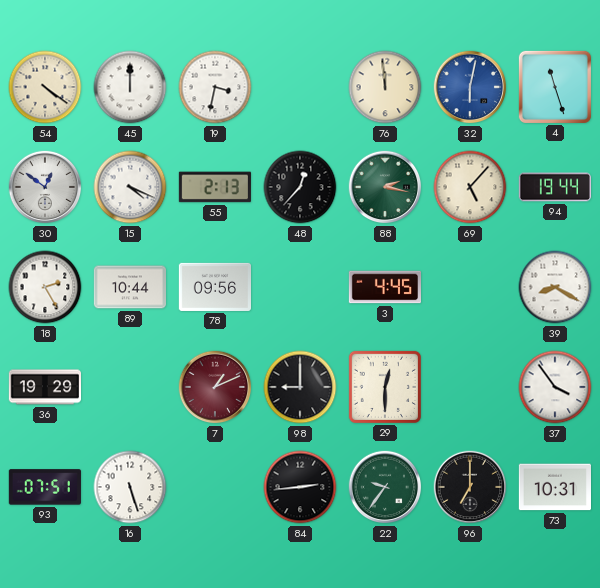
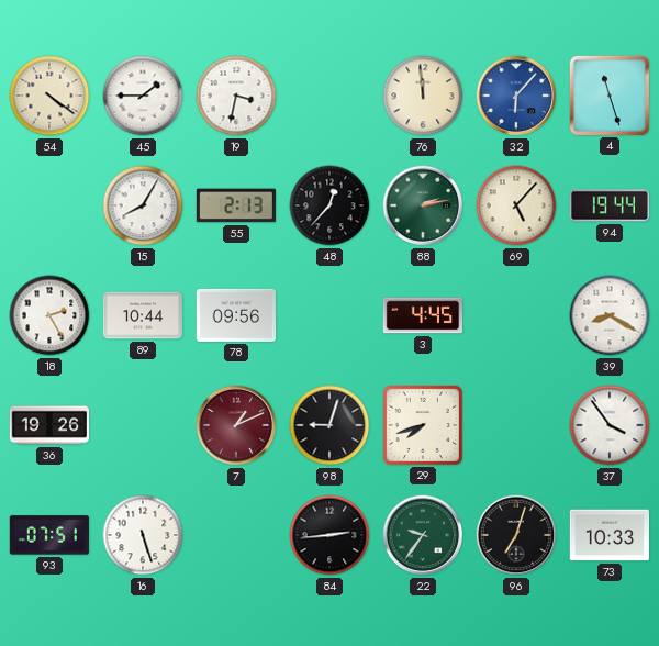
45: 12:00 -> 1:45
32: 6:02 -> 6:07
30: 12:51 -> none
15: 4:19 -> 8:05
88: 2:17 -> 2:13
36: 19:29 -> 19:26
98: 9:00 -> 9:03
29: 12:30 -> 7:42
96: 7:00 -> 7:03
73: 10:31 -> 10:33
